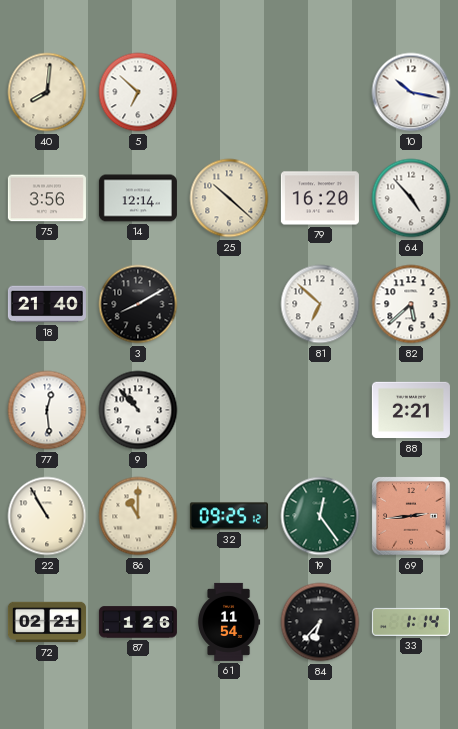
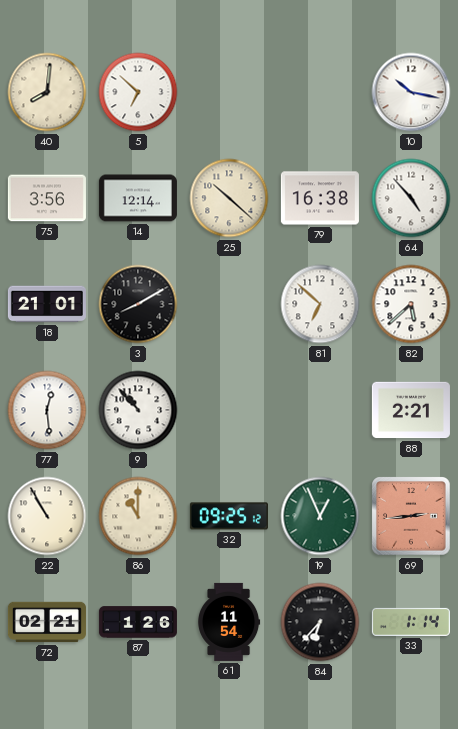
79: 16:20 -> 16:38
18: 21:40 -> 21:01
19: 12:24 -> 12:56
